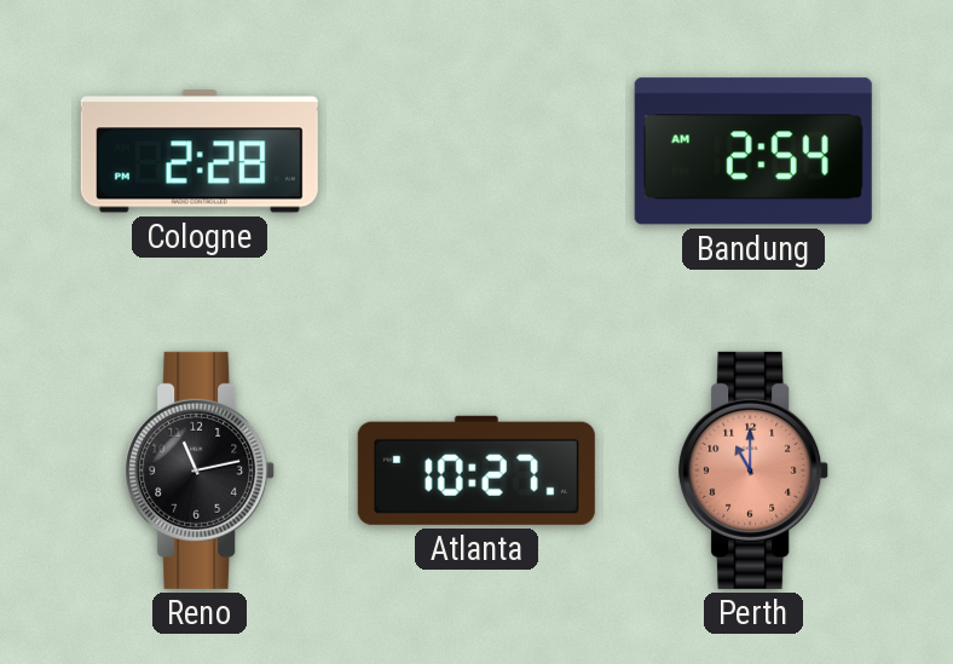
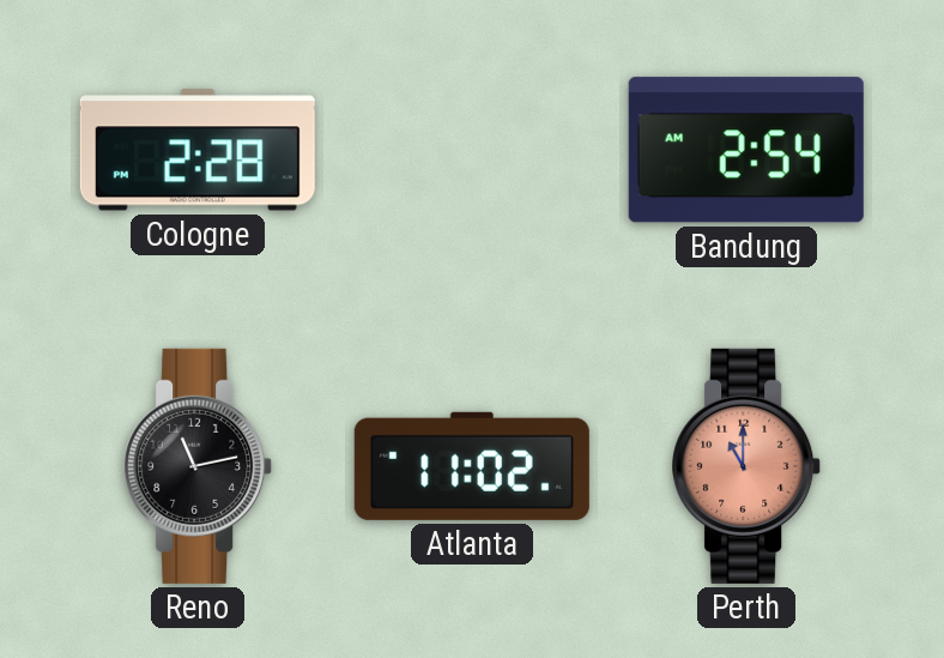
Atlanta: 10:27 -> 11:02
